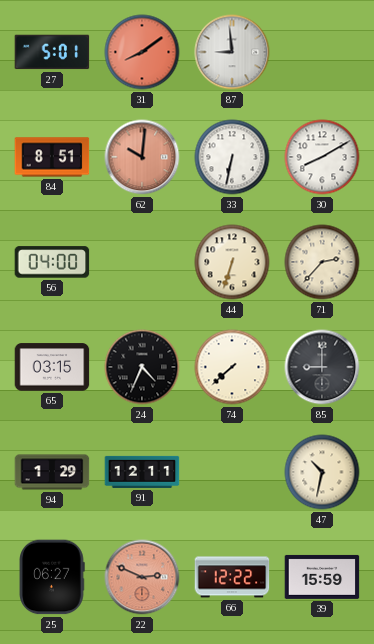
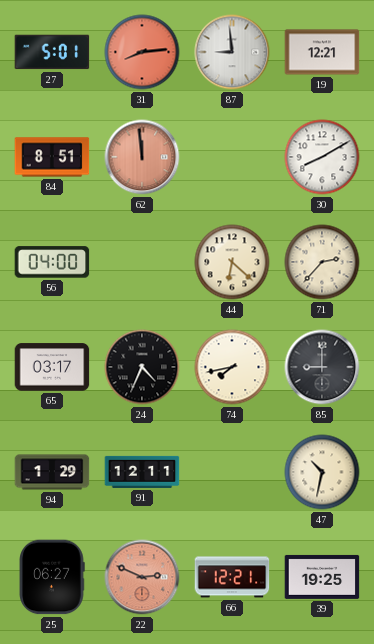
31: 8:09 -> 8:14
19: none -> 12:21
62: 10:01 -> 11:59
33: 6:32 -> none
44: 6:33 -> 6:22
65: 03:15 -> 03:17
74: 7:38 -> 7:43
66: 12:22 -> 12:21
39: 15:59 -> 19:25
